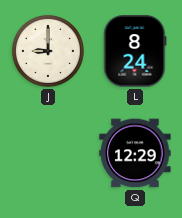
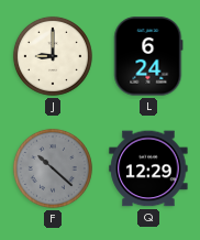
L: 8:24 -> 6:24
F: none -> 10:22
